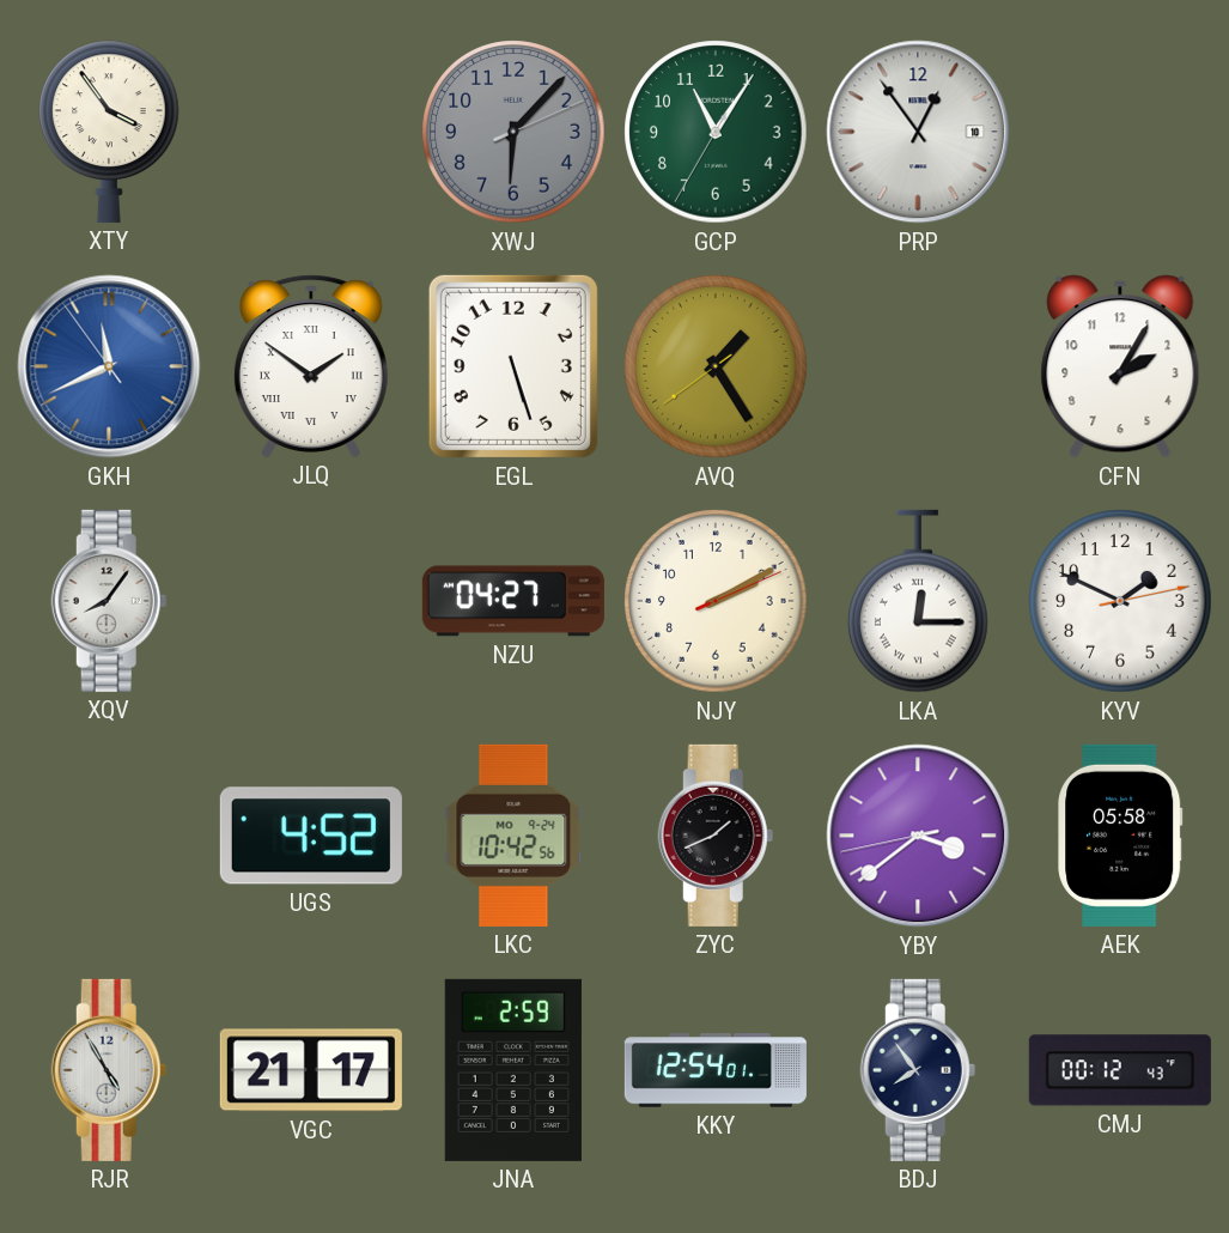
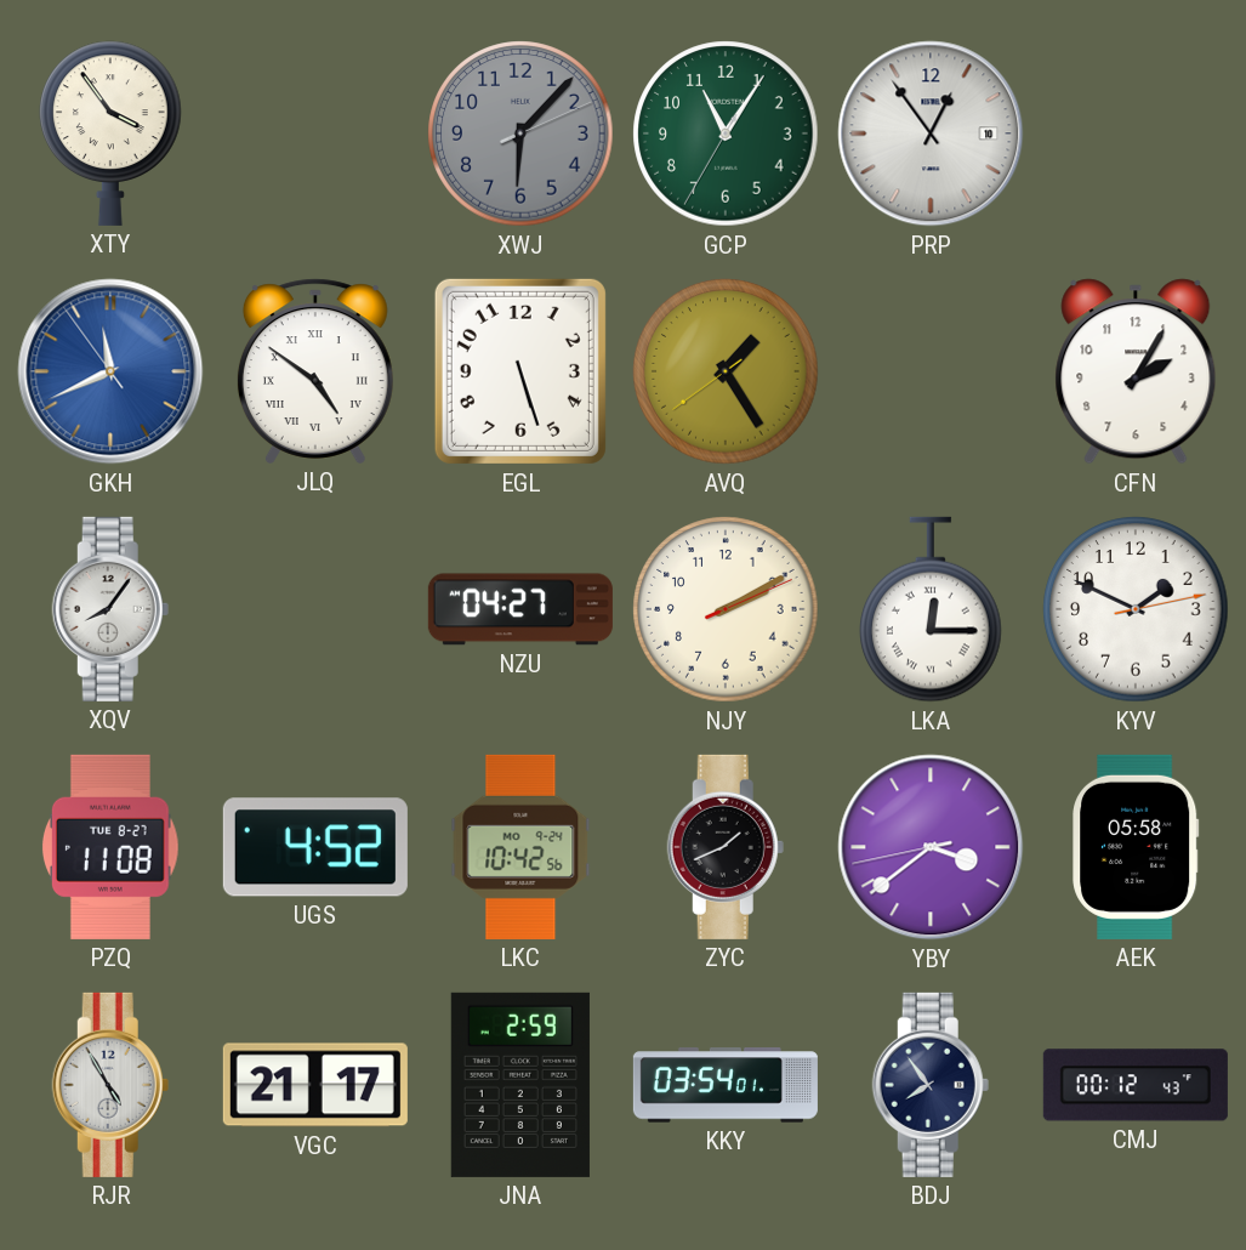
JLQ: 1:51 -> 4:51
PZQ: none -> 11:08
KKY: 12:54 -> 03:54
